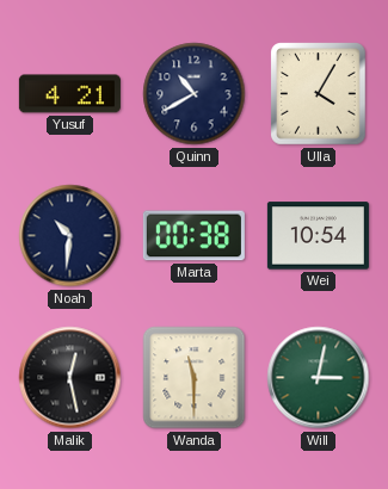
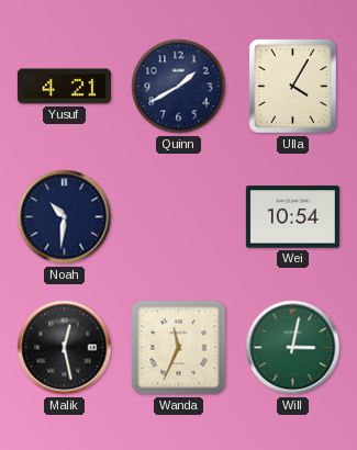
Quinn: 10:40 -> 1:40
Marta: 00:38 -> none
Wanda: 11:30 -> 11:34
